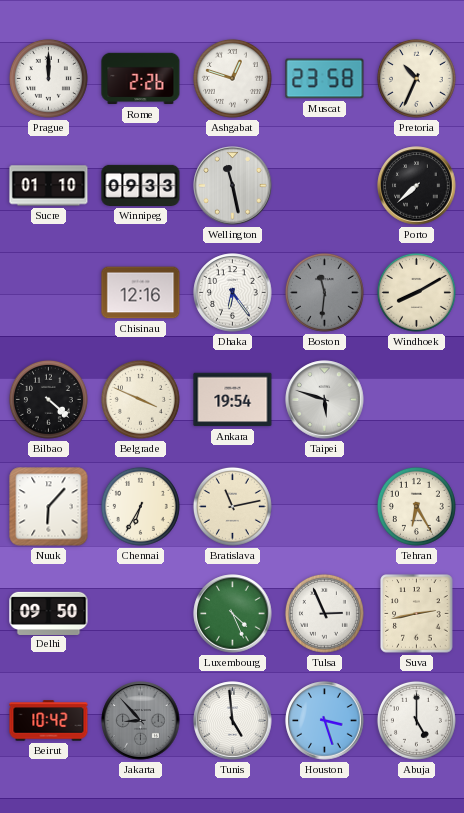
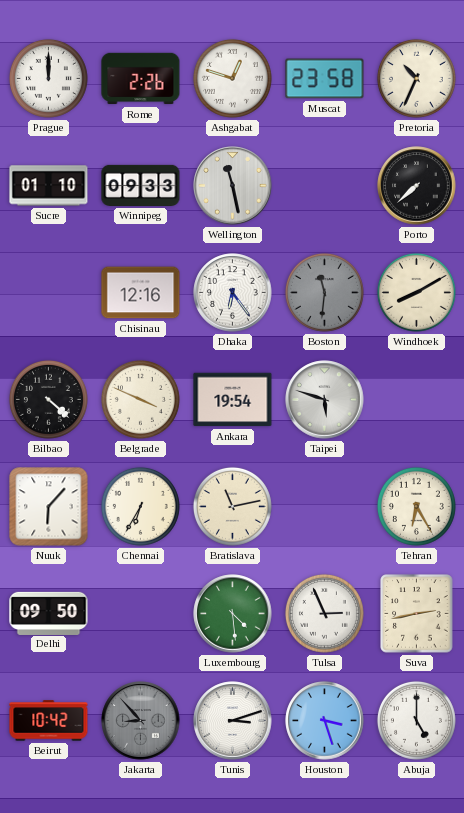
Luxembourg: 4:26 -> 4:29
Tunis: 4:59 -> 3:12
